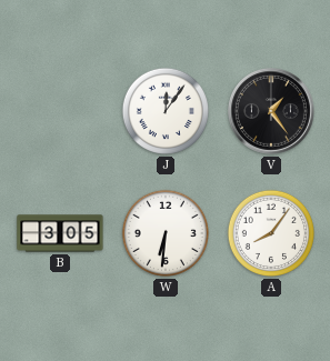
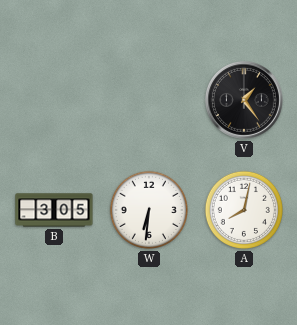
J: 12:06 -> none
A: 8:06 -> 8:02
